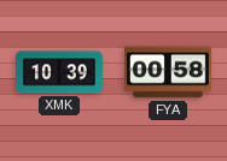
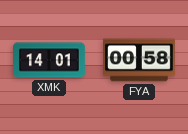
XMK: 10:39 -> 14:01
